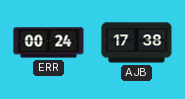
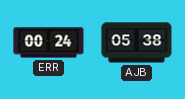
AJB: 17:38 -> 05:38
